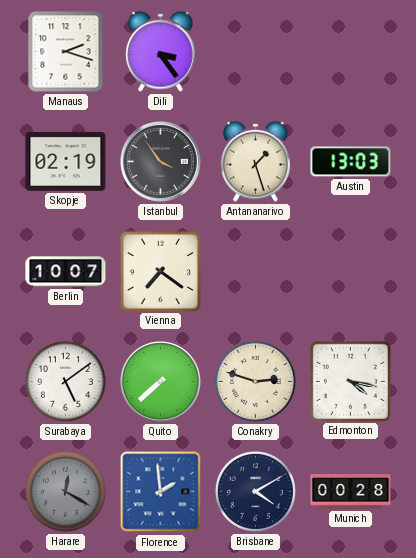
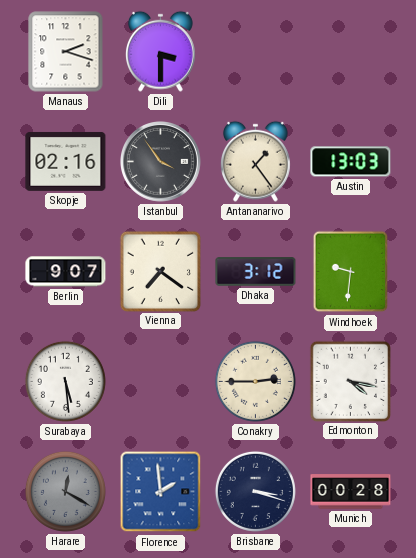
Dili: 3:24 -> 3:30
Skopje: 02:19 -> 02:16
Antananarivo: 1:27 -> 1:24
Berlin: 10:07 -> 9:07
Dhaka: none -> 3:12
Windhoek: none -> 9:31
Surabaya: 5:09 -> 5:29
Quito: 7:38 -> none
Conakry: 2:48 -> 2:45
Brisbane: 4:10 -> 3:18
